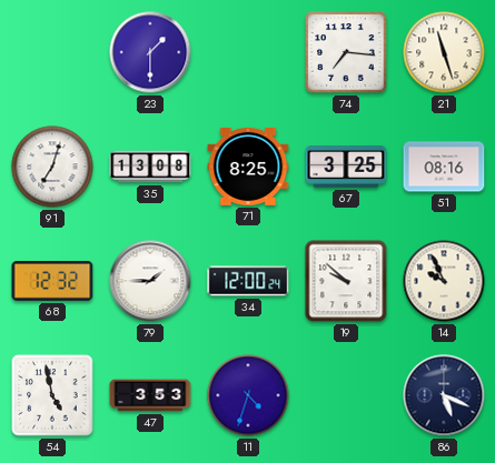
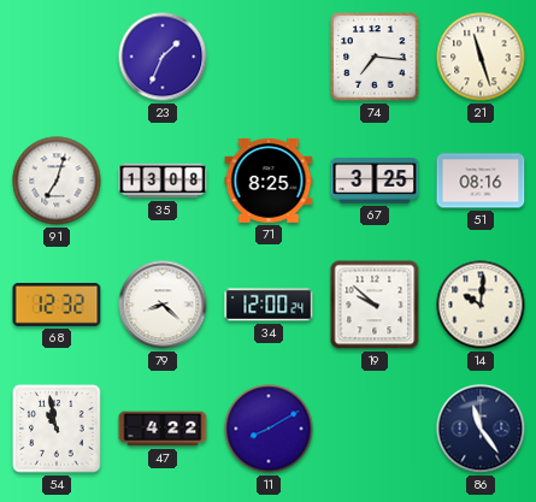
23: 1:30 -> 1:34
79: 1:45 -> 8:22
14: 9:56 -> 10:01
54: 4:58 -> 10:58
47: 3:53 -> 4:22
11: 4:33 -> 8:10
86: 5:19 -> 11:24
